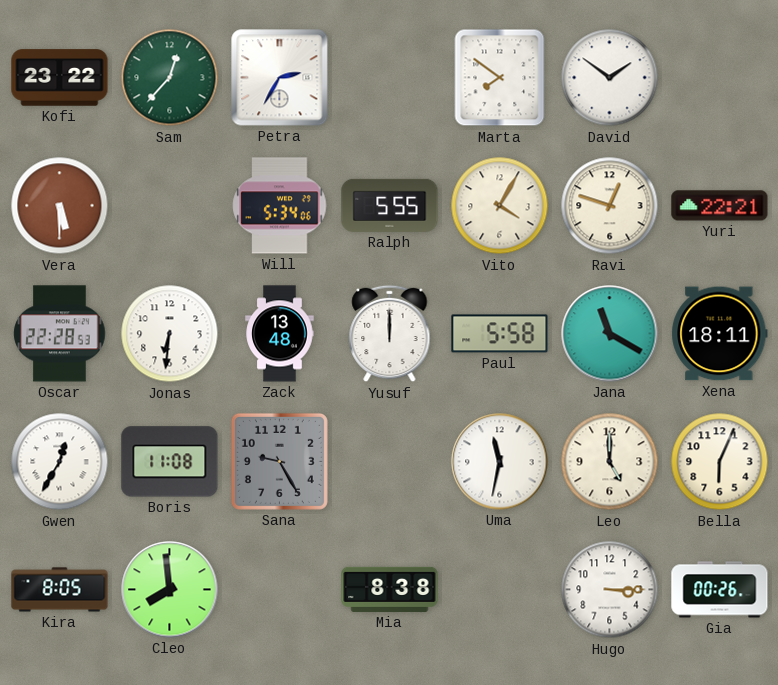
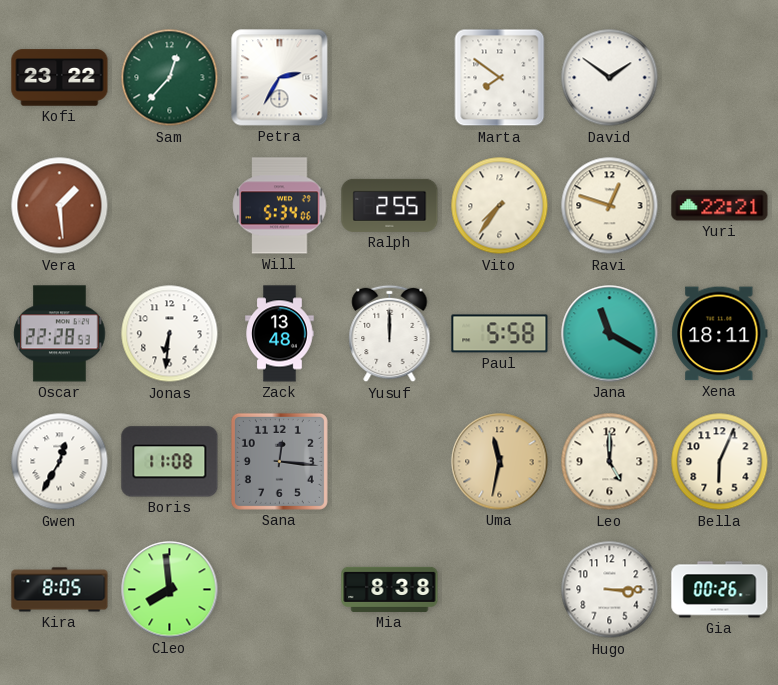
Vera: 5:30 -> 1:29
Ralph: 5:55 -> 2:55
Vito: 4:05 -> 7:36
Sana: 9:25 -> 12:16
Uma dial: white -> champagne
